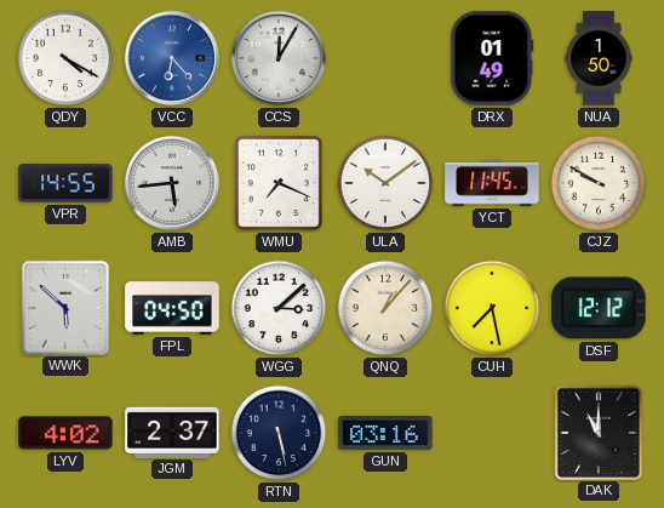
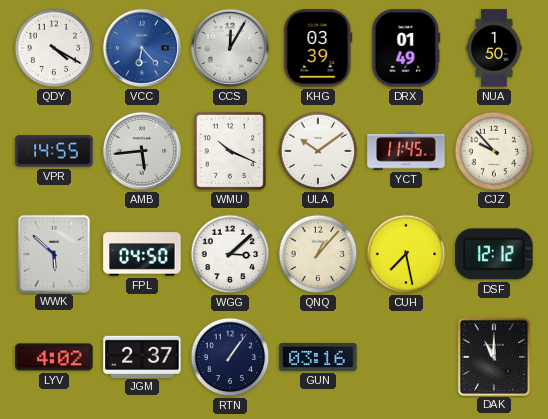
KHG: none -> 03:39
WMU: 7:19 -> 10:19
CJZ: 9:50 -> 9:53
RTN: 5:28 -> 1:06
